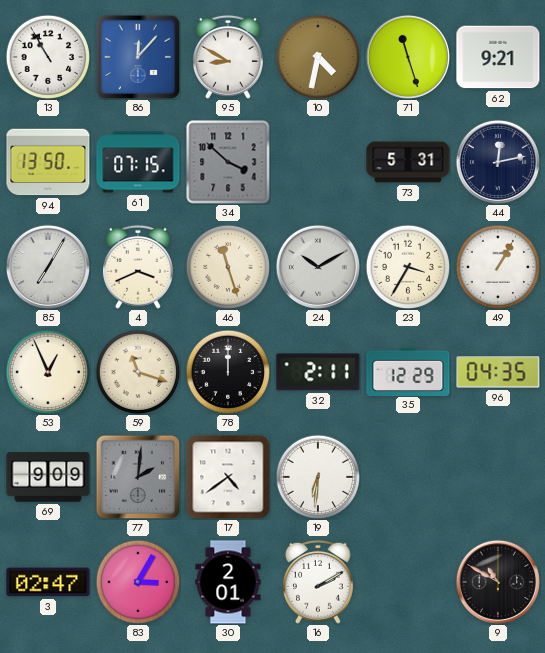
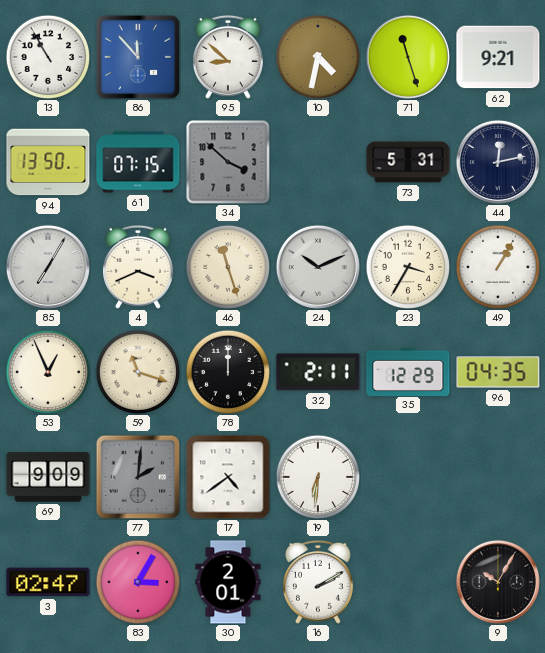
86: 12:07 -> 11:53
95: 8:50 -> 8:52
24: 10:10 -> 10:11
9: 10:50 -> 10:05
